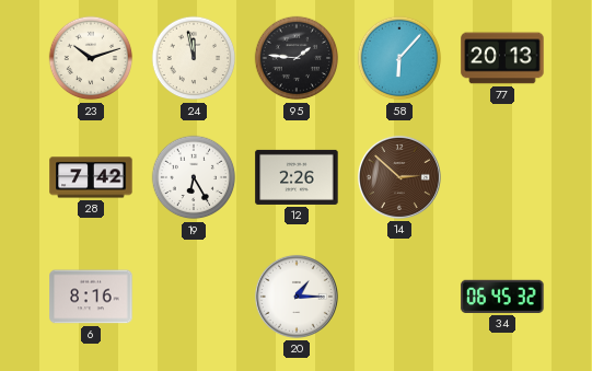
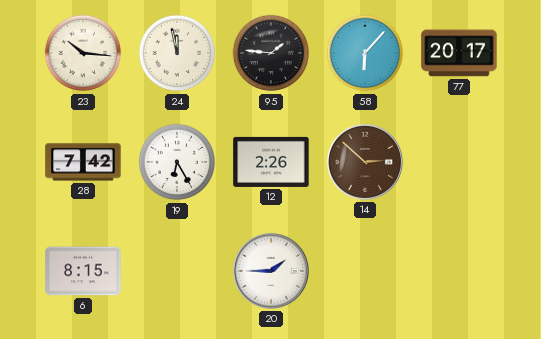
23: 10:12 -> 10:16
77: 20:13 -> 20:17
6: 8:16 -> 8:15
20: 1:15 -> 1:45
34: 06:45 -> none
